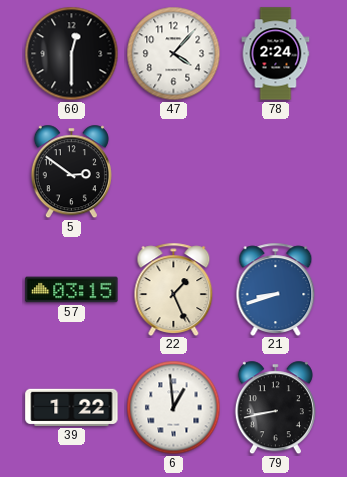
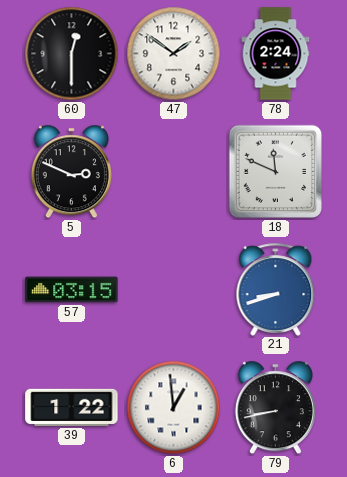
47: 4:07 -> 1:51
5: 2:51 -> 2:49
18: none -> 11:49
22: 1:26 -> none
